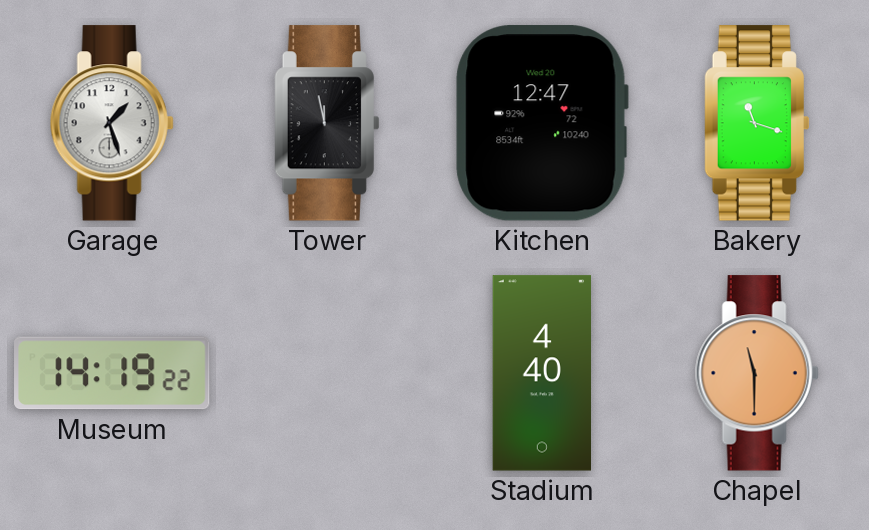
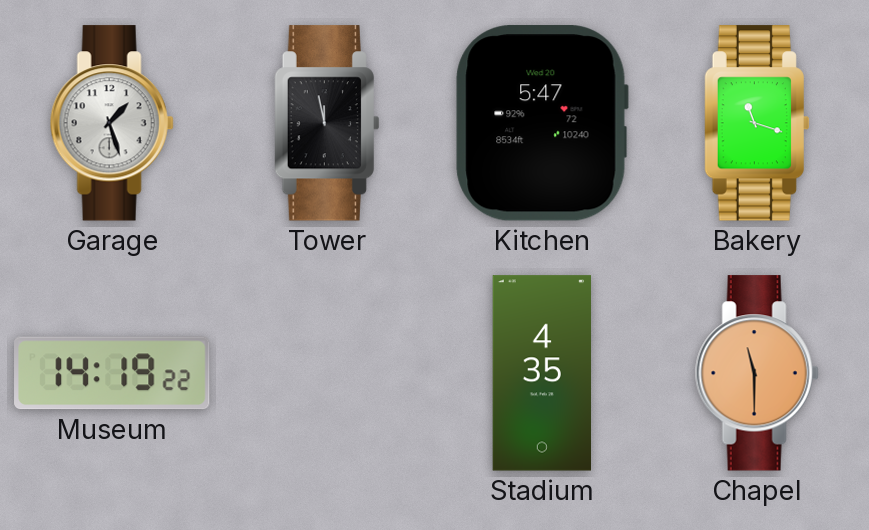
Kitchen: 12:47 -> 5:47
Stadium: 4:40 -> 4:35
